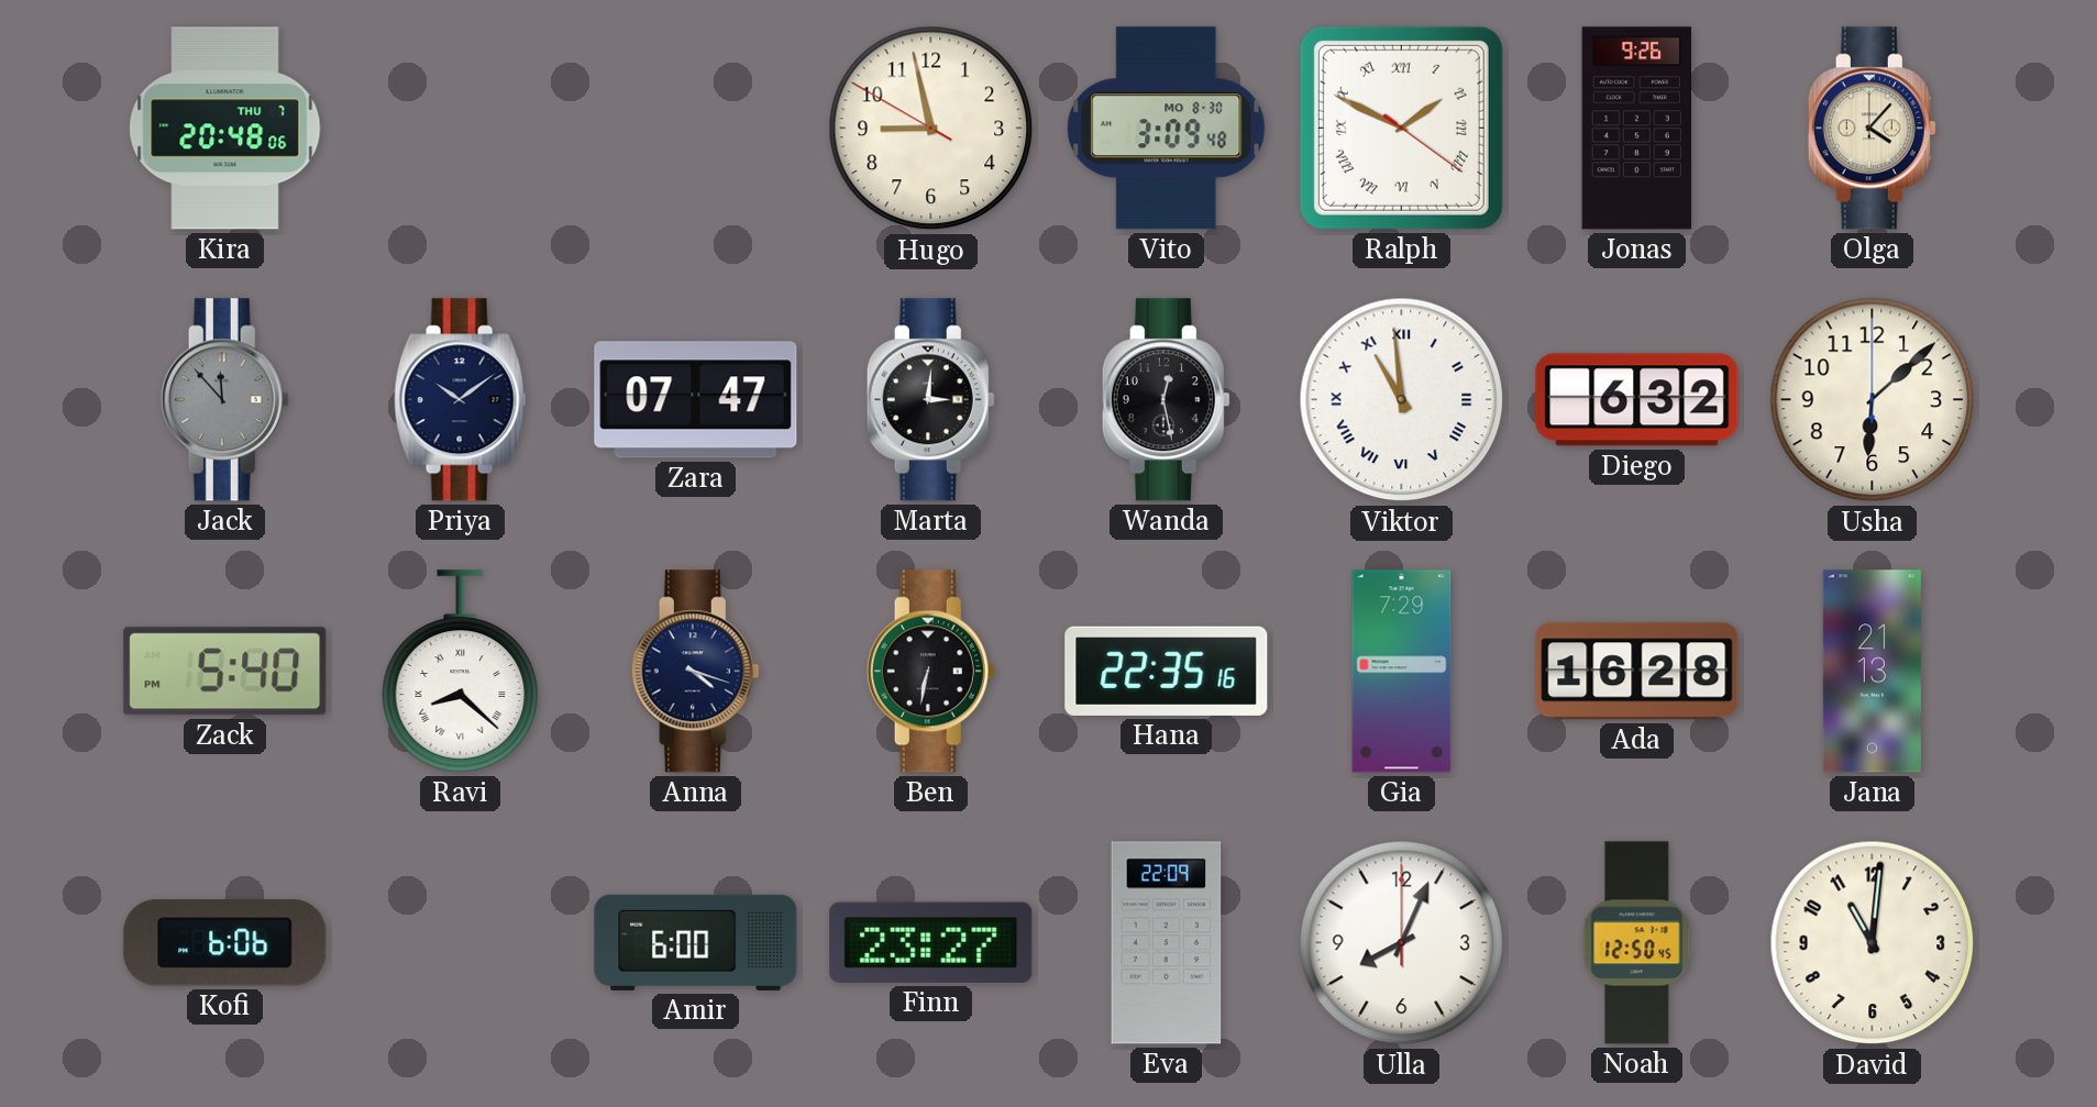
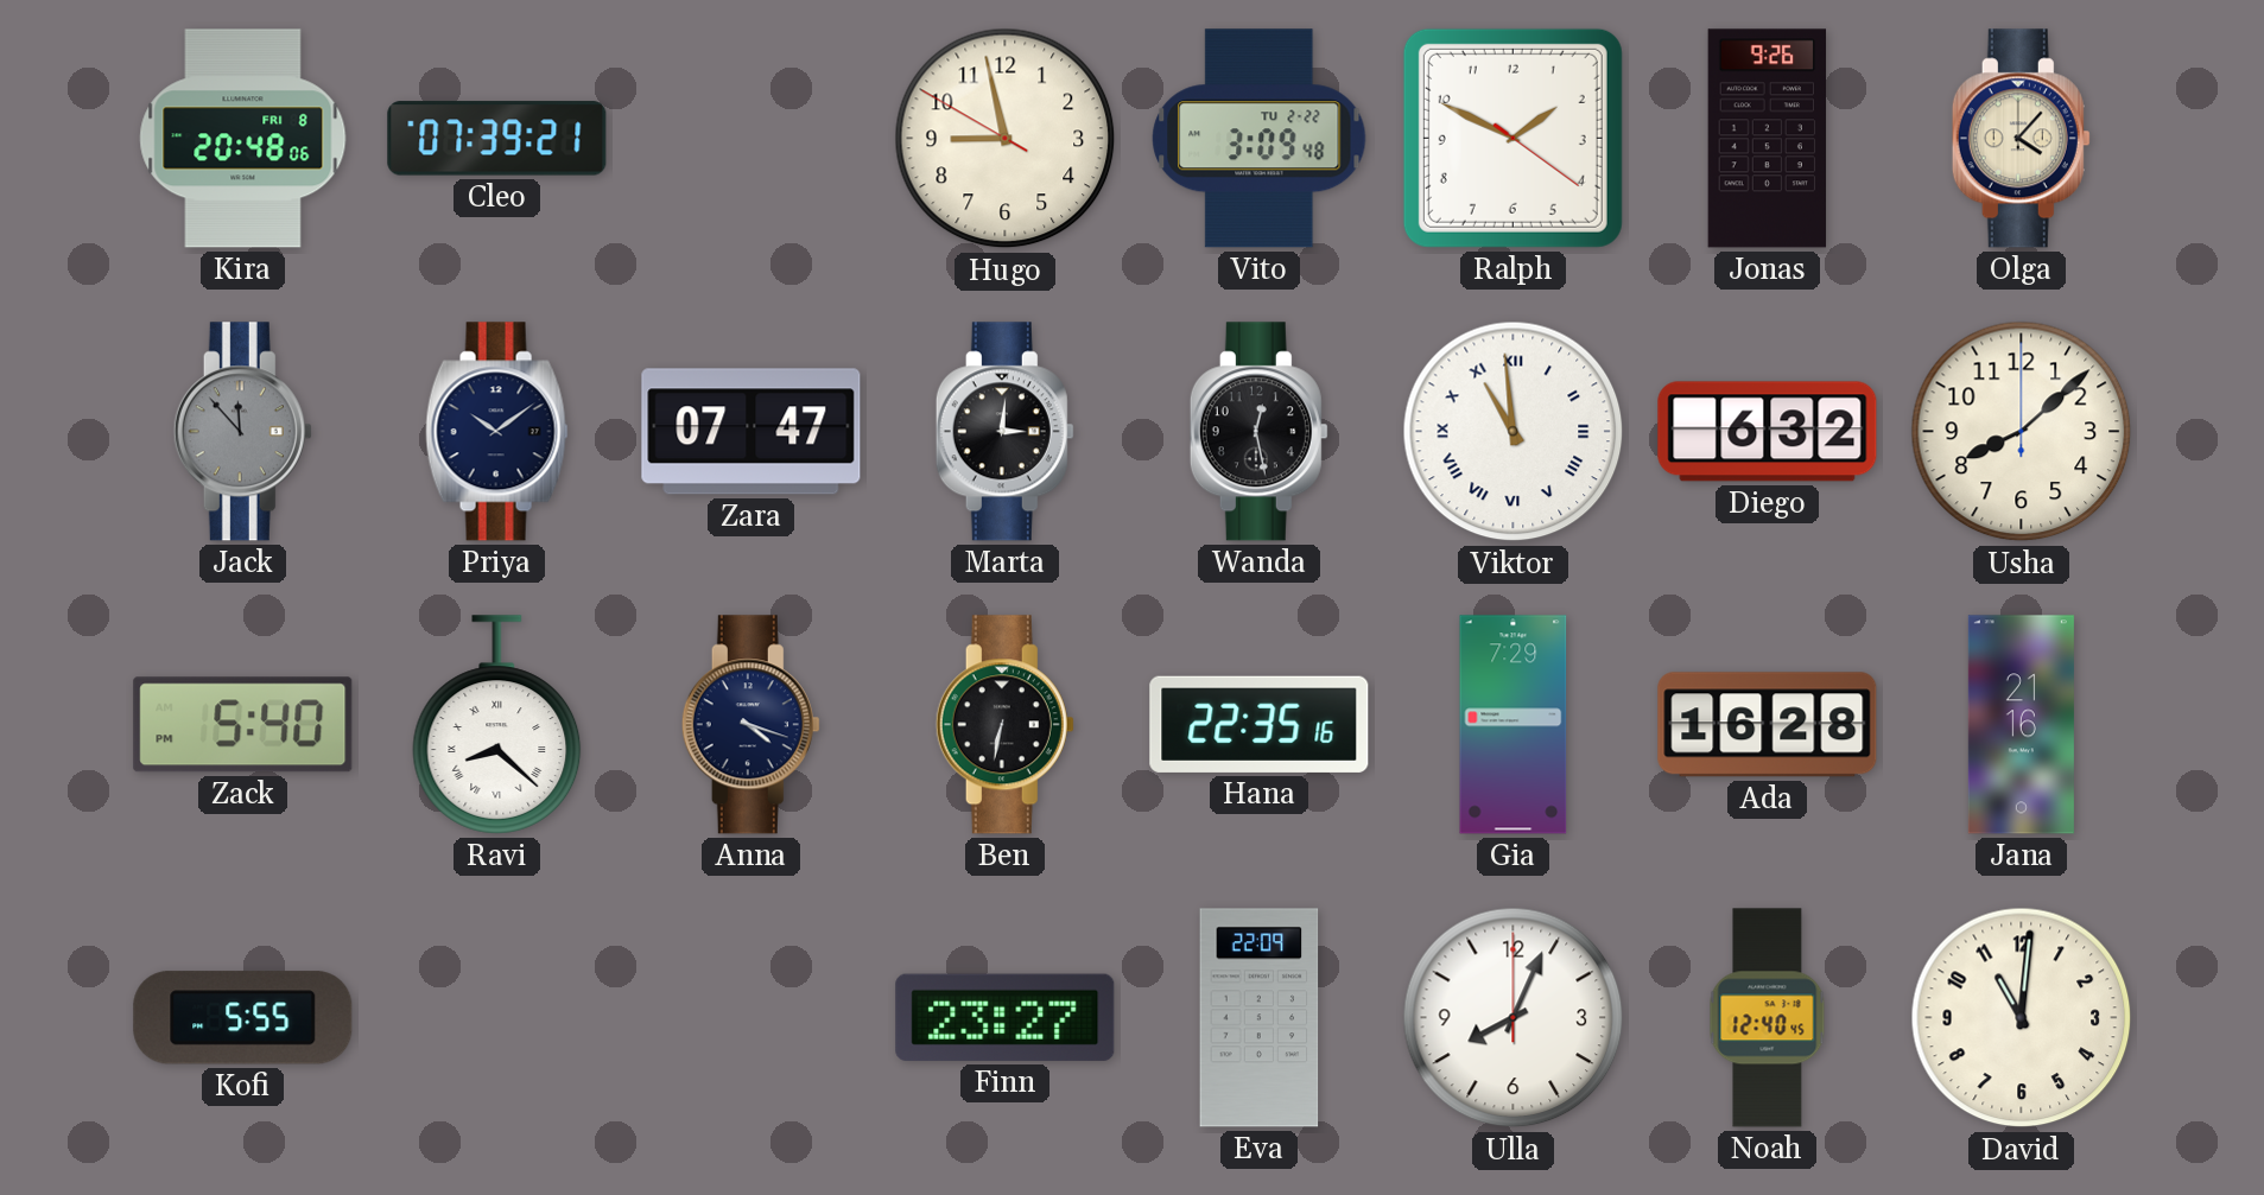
Kira date: THU 7 -> FRI 8
Cleo: none -> 07:39
Vito date: MO 8-30 -> TU 2-22
Ralph numerals: Roman -> Arabic
Usha: 6:08 -> 8:08
Jana: 21:13 -> 21:16
Kofi: 6:06 -> 5:55
Amir: 6:00 -> none
Noah: 12:50 -> 12:40
